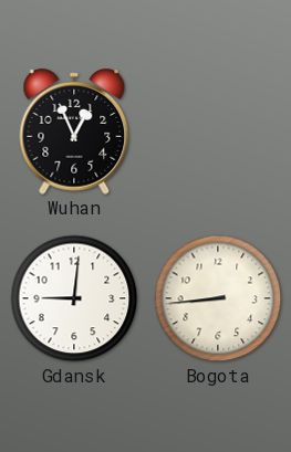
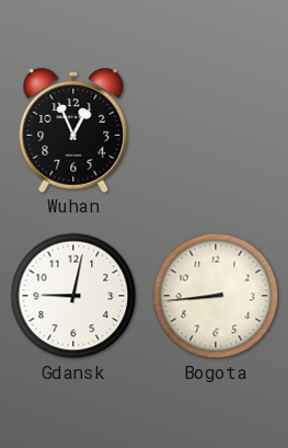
Gdansk: 9:01 -> 9:02
